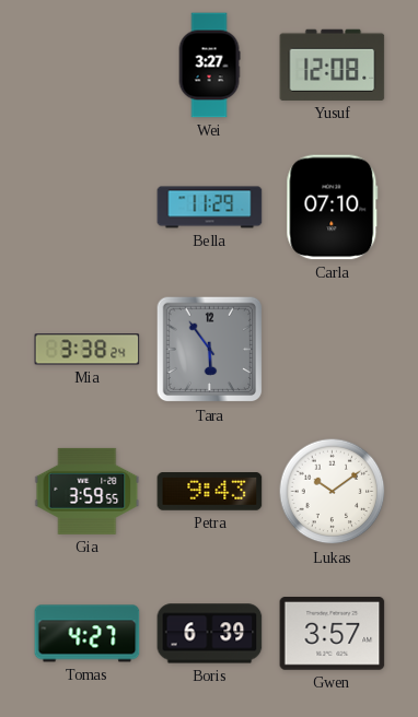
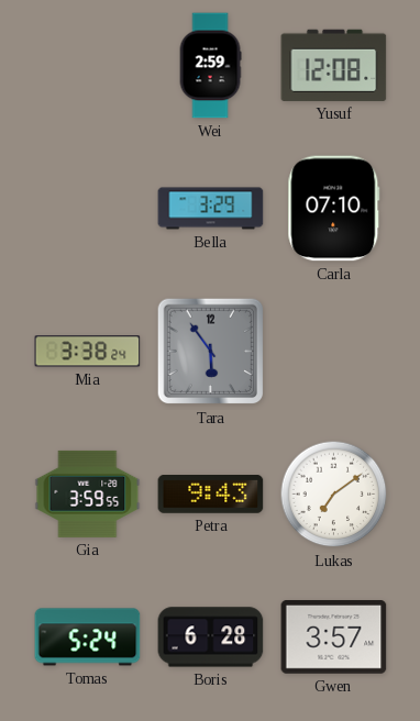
Wei: 3:27 -> 2:59
Bella: 11:29 -> 3:29
Lukas: 10:09 -> 7:09
Tomas: 4:27 -> 5:24
Boris: 6:39 -> 6:28
